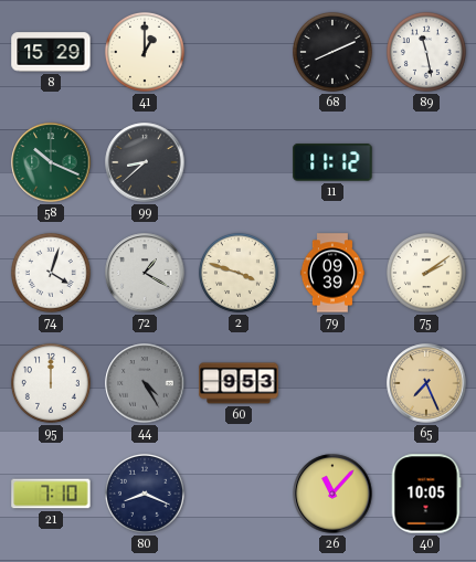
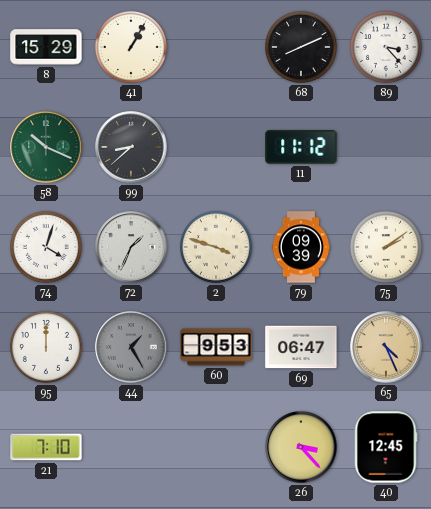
41: 1:00 -> 1:05
89: 11:28 -> 3:23
72: 1:20 -> 1:34
44: 4:25 -> 1:25
69: none -> 06:47
65: 7:26 -> 4:26
80: 8:19 -> none
26: 11:07 -> 3:23
40: 10:05 -> 12:45
